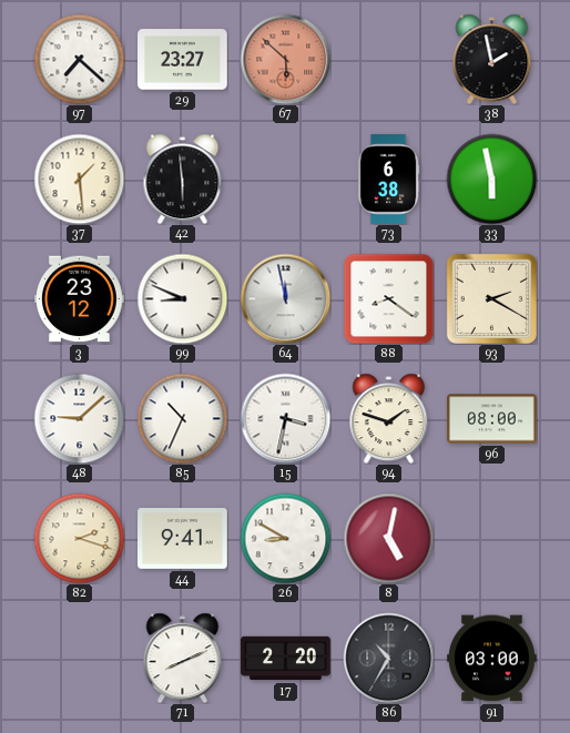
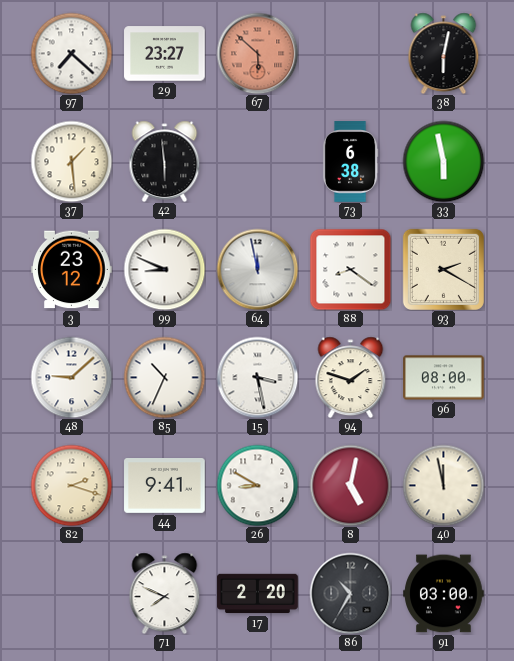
38: 1:58 -> 6:02
15: 3:32 -> 3:28
40: none -> 11:58
71: 8:11 -> 7:49
